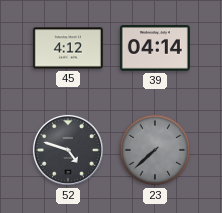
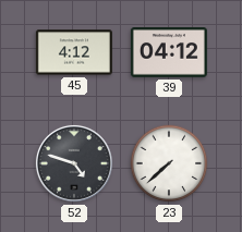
39: 04:14 -> 04:12
23 dial: grey -> white
